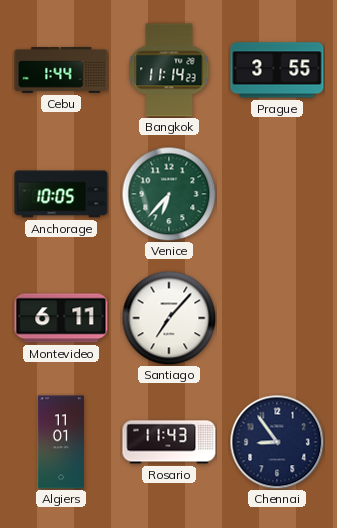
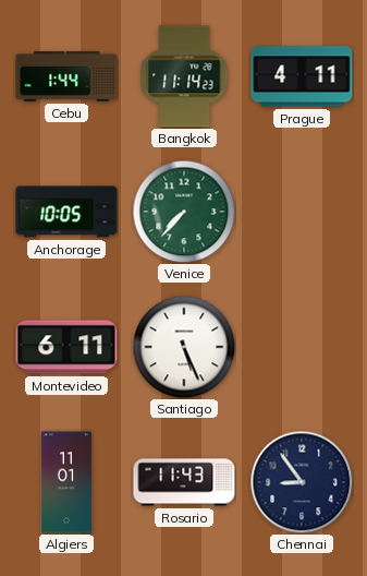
Prague: 3:55 -> 4:11
Venice: 6:37 -> 7:37
Santiago: 7:07 -> 5:26
